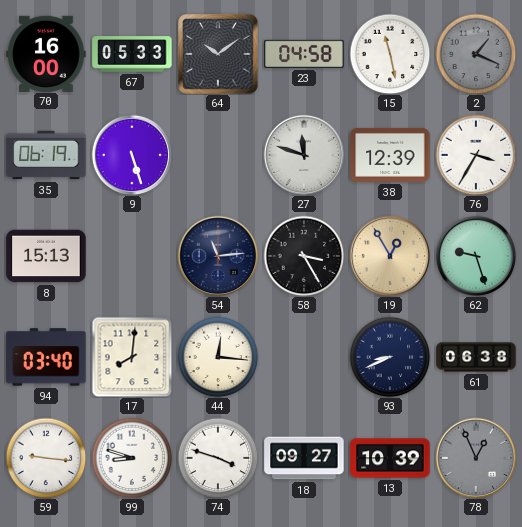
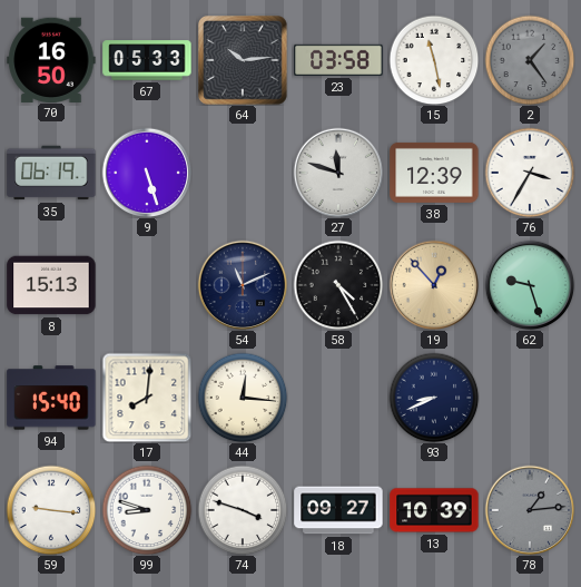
70: 16:00 -> 16:50
64: 10:09 -> 10:14
23: 04:58 -> 03:58
2: 1:19 -> 1:24
54: 11:14 -> 11:11
58: 3:25 -> 4:25
19: 12:55 -> 12:53
94: 03:40 -> 15:40
61: 06:38 -> none
78: 12:56 -> 1:14
